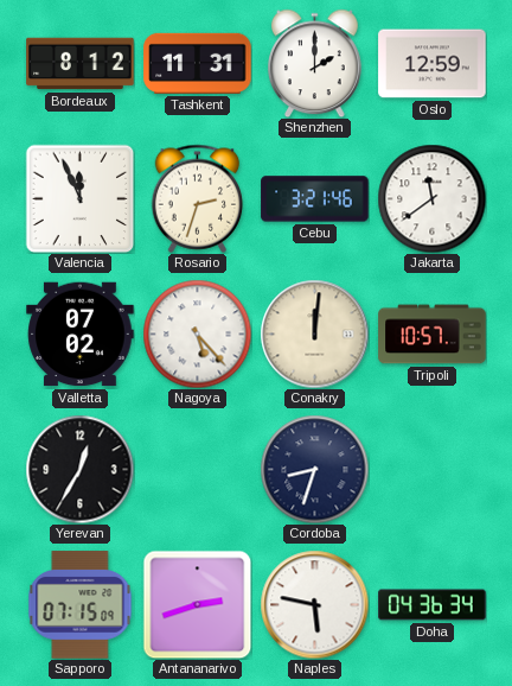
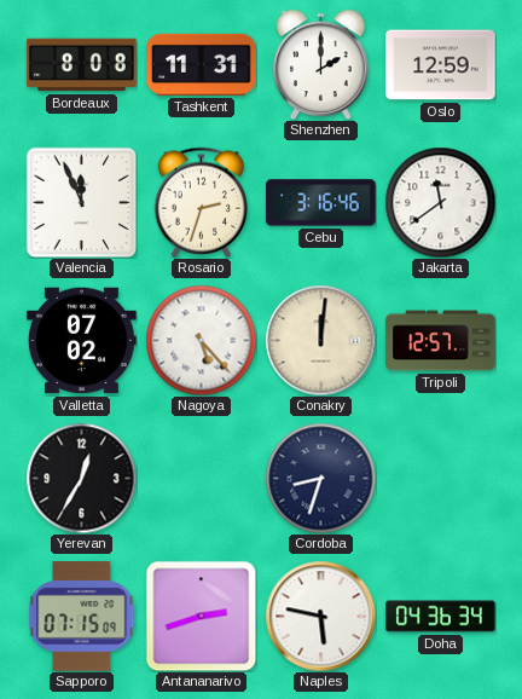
Bordeaux: 8:12 -> 8:08
Cebu: 3:21 -> 3:16
Tripoli: 10:57 -> 12:57
